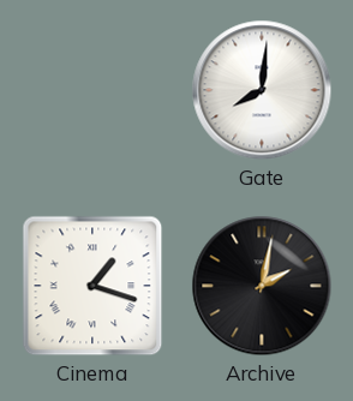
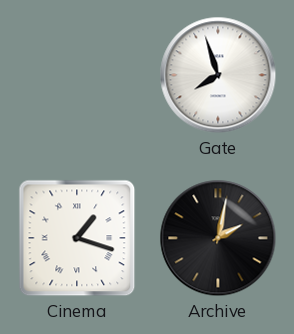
Gate: 8:01 -> 7:57
